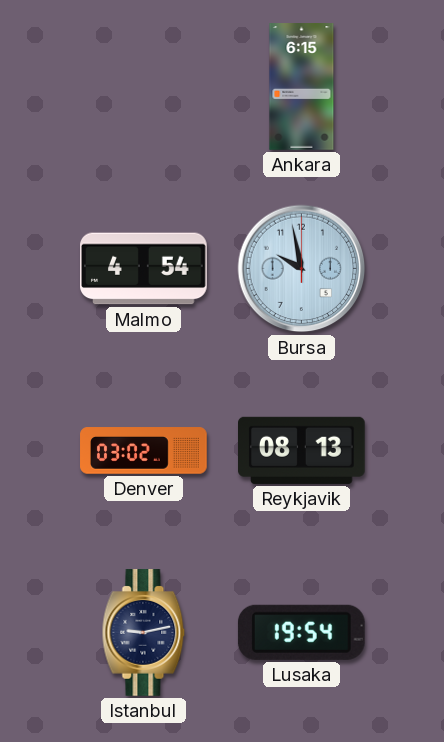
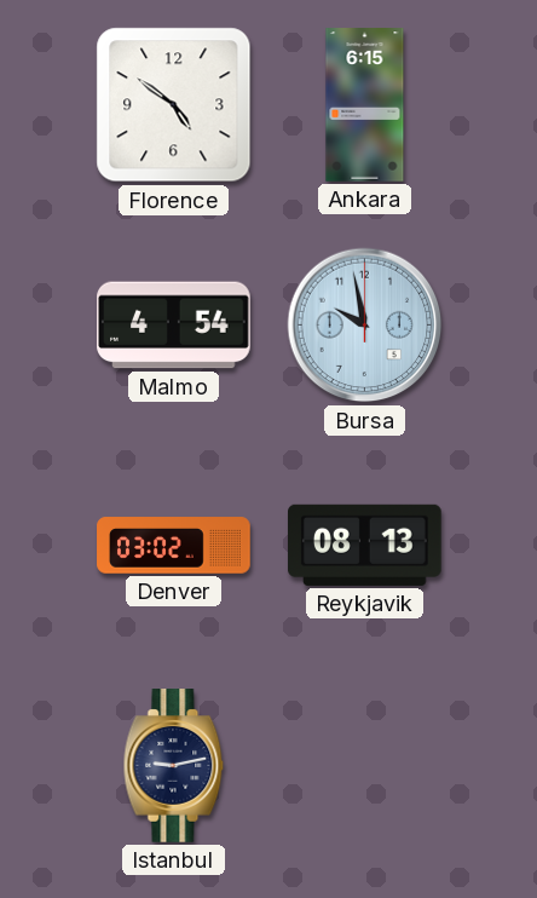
Florence: none -> 4:51
Lusaka: 19:54 -> none
